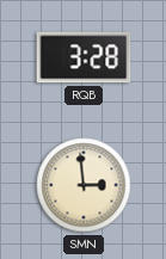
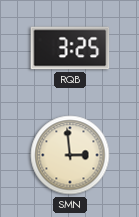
RQB: 3:28 -> 3:25
